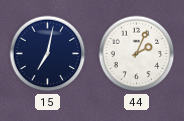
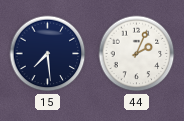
15: 7:02 -> 7:29
